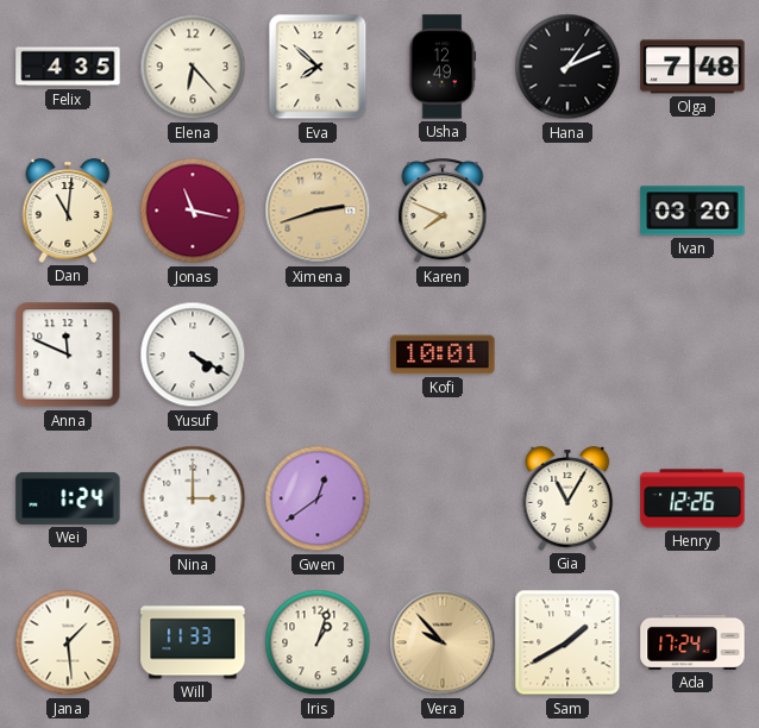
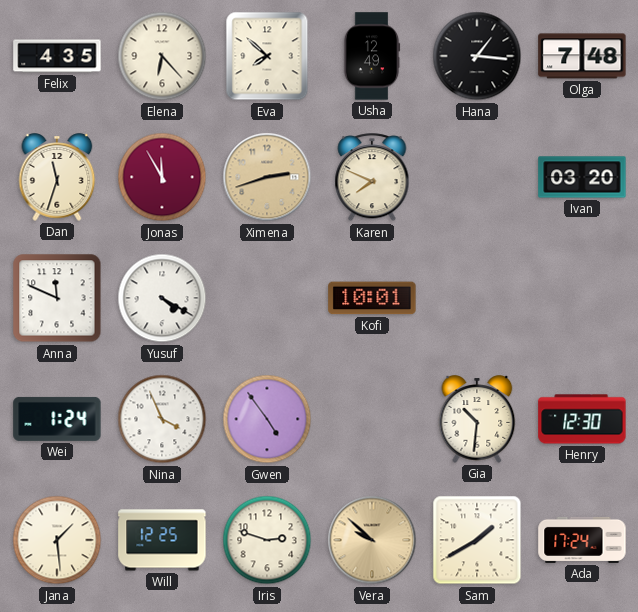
Hana: 1:11 -> 1:16
Dan: 11:01 -> 11:33
Jonas: 11:17 -> 11:55
Nina: 3:00 -> 3:56
Gwen: 12:39 -> 4:54
Gia: 11:05 -> 10:31
Henry: 12:26 -> 12:30
Will: 11:33 -> 12:25
Iris: 1:03 -> 2:48
Vera: 9:53 -> 9:52
